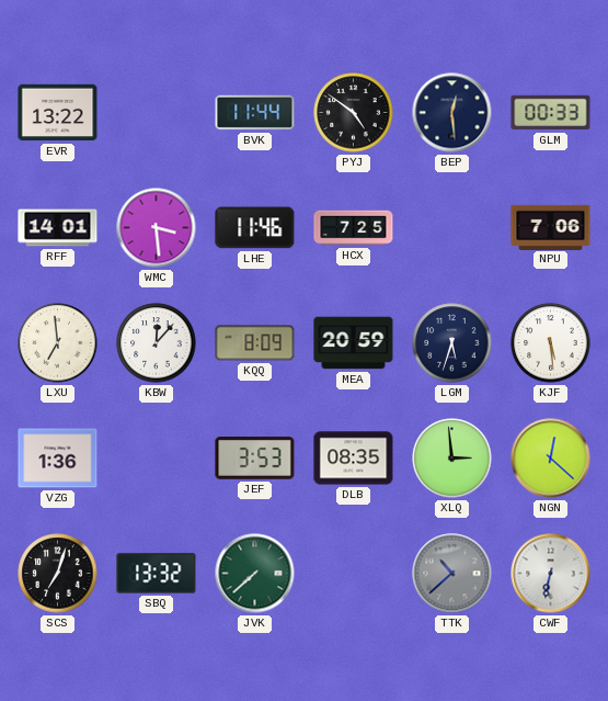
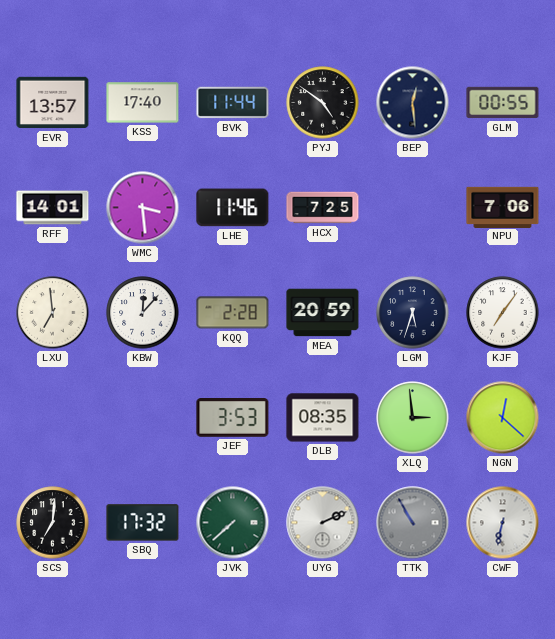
EVR: 13:22 -> 13:57
KSS: none -> 17:40
GLM: 00:33 -> 00:55
KQQ: 8:09 -> 2:28
KJF: 5:29 -> 7:06
VZG: 1:36 -> none
SCS: 7:03 -> 7:01
SBQ: 13:32 -> 17:32
UYG: none -> 2:11
TTK: 10:38 -> 10:55
